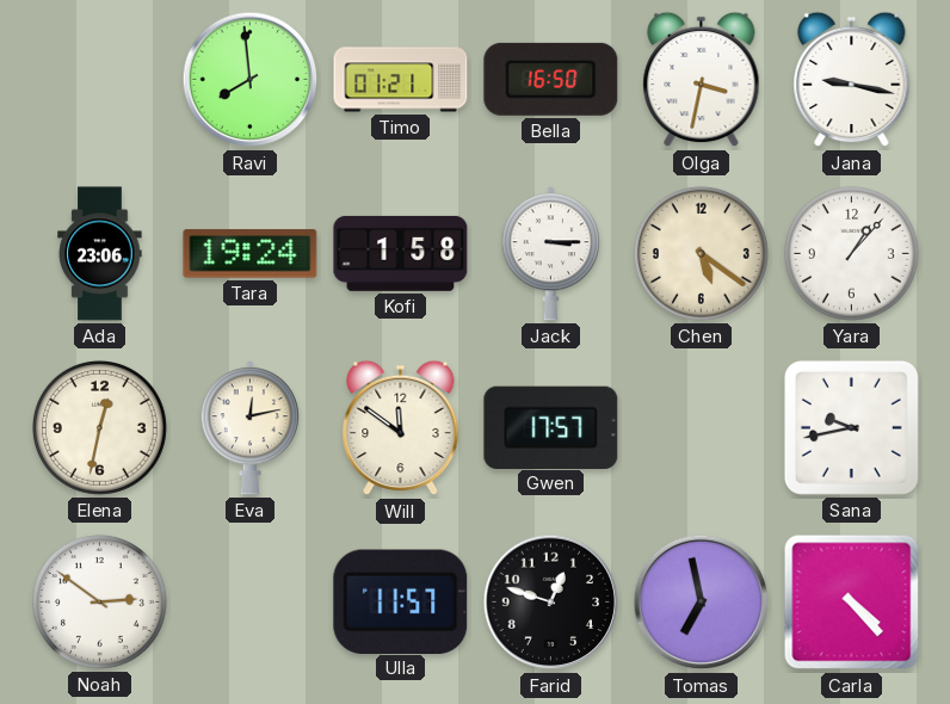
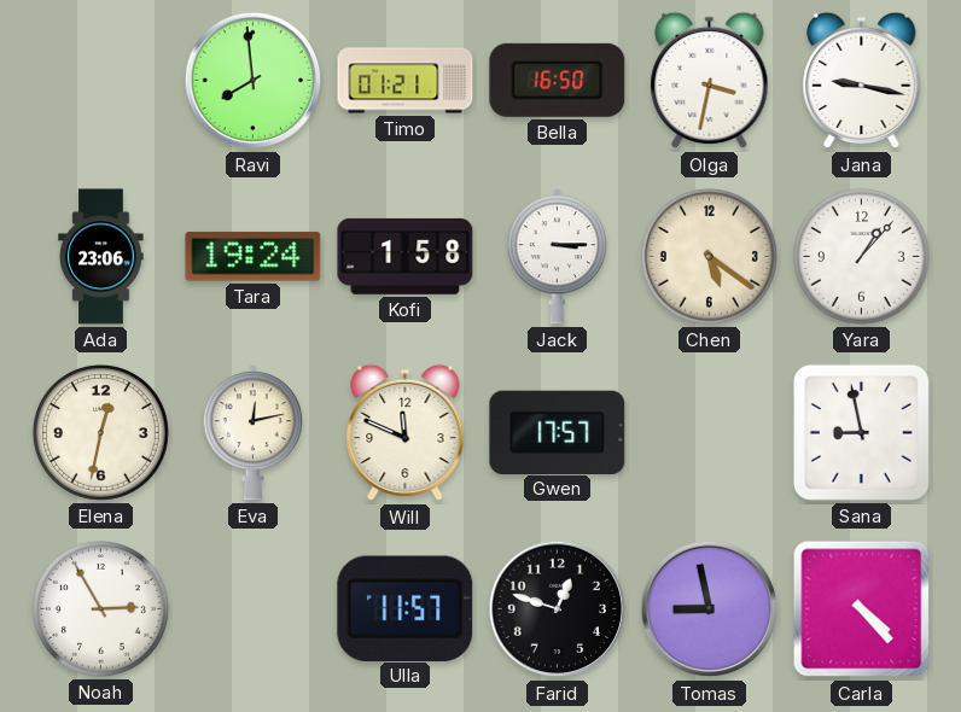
Will: 11:51 -> 11:49
Sana: 9:43 -> 8:58
Noah: 2:51 -> 2:55
Tomas: 6:58 -> 8:58
